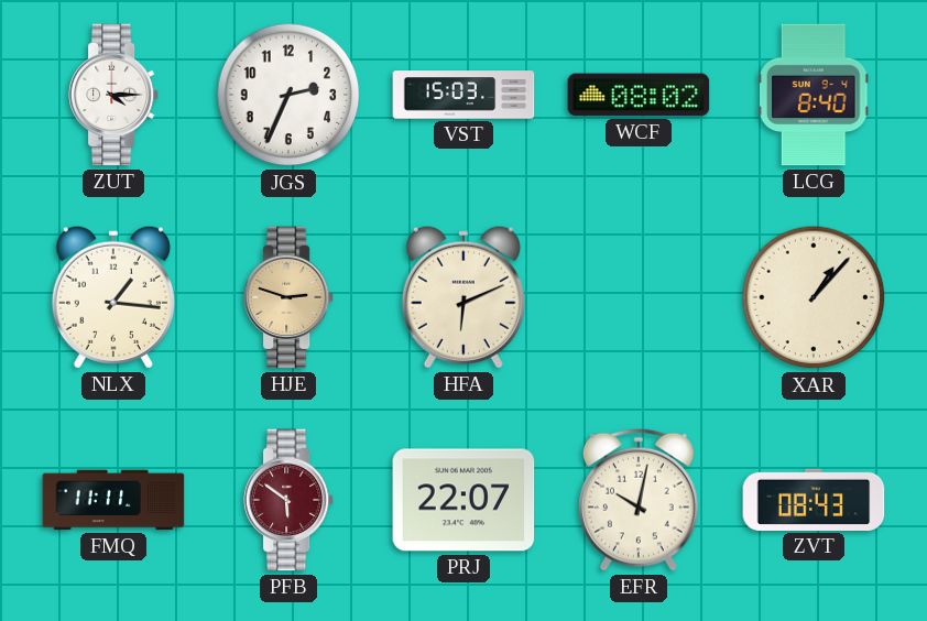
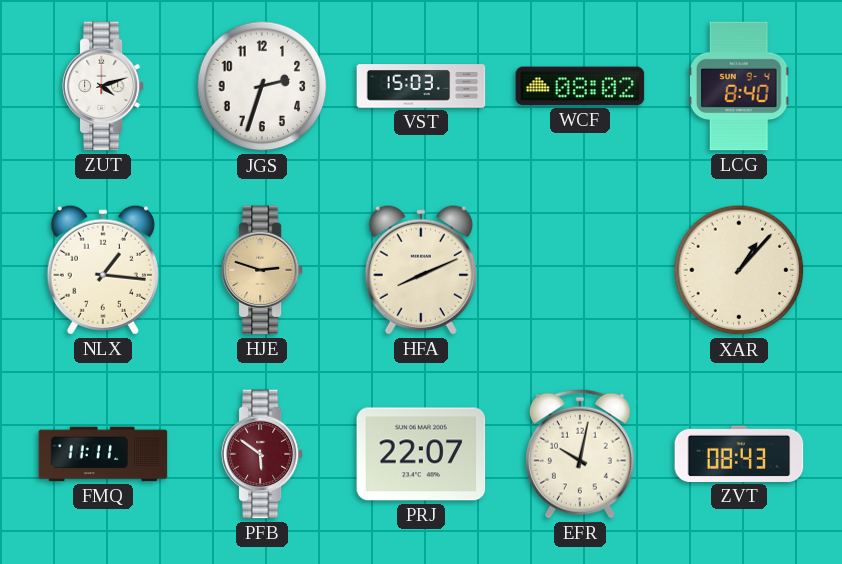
ZUT: 4:15 -> 4:12
JGS: 2:34 -> 2:33
HFA: 6:11 -> 8:11
